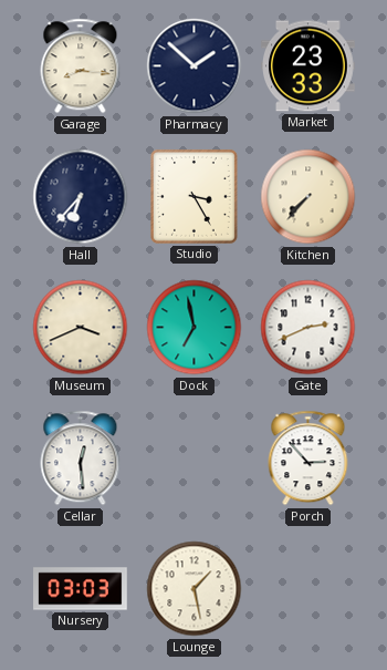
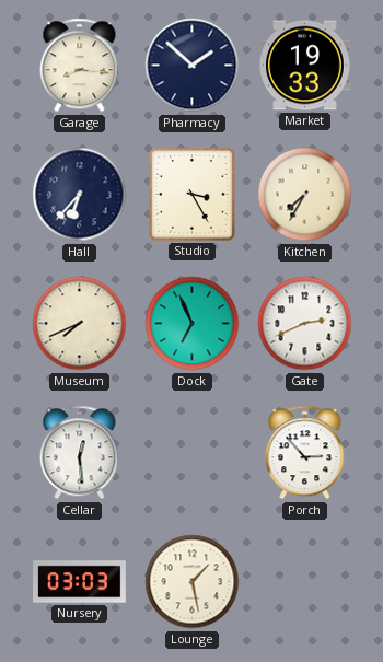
Market: 23:33 -> 19:33
Kitchen: 7:37 -> 7:35
Museum: 3:41 -> 7:41
Dock: 6:58 -> 6:56
